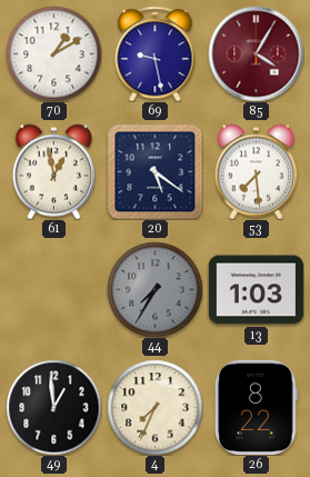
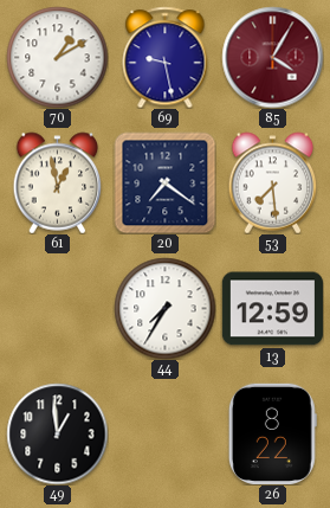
20: 5:21 -> 7:21
44 dial: grey -> white
13: 1:03 -> 12:59
4: 7:34 -> none
